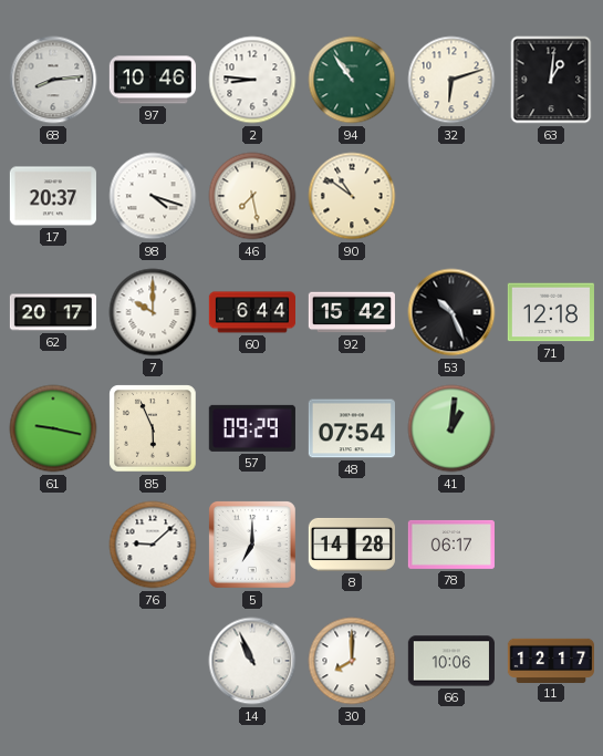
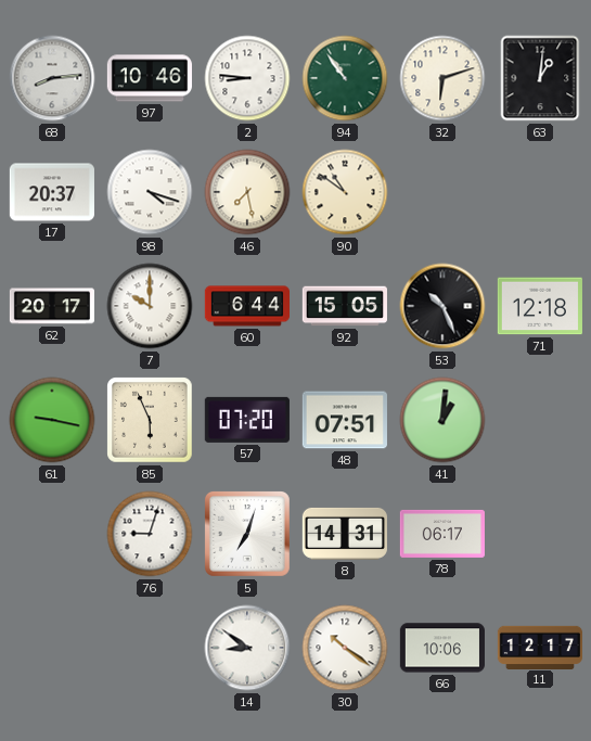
92: 15:42 -> 15:05
57: 09:29 -> 07:20
48: 07:54 -> 07:51
76: 9:08 -> 9:03
5: 7:00 -> 7:03
8: 14:28 -> 14:31
14: 10:56 -> 8:51
30: 8:00 -> 10:21
